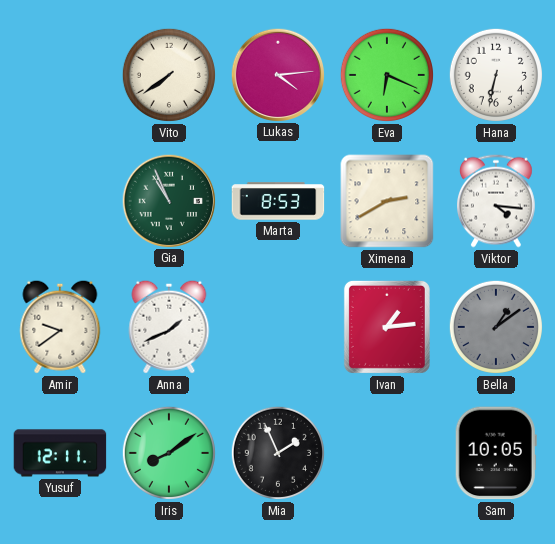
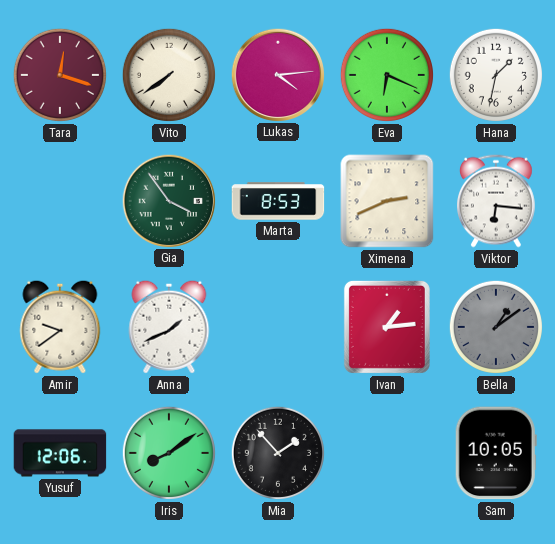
Tara: none -> 12:18
Hana: 6:32 -> 1:32
Gia: 10:56 -> 3:54
Ximena: 2:40 -> 2:41
Viktor: 4:16 -> 6:16
Yusuf: 12:11 -> 12:06
Mia: 1:56 -> 1:53
